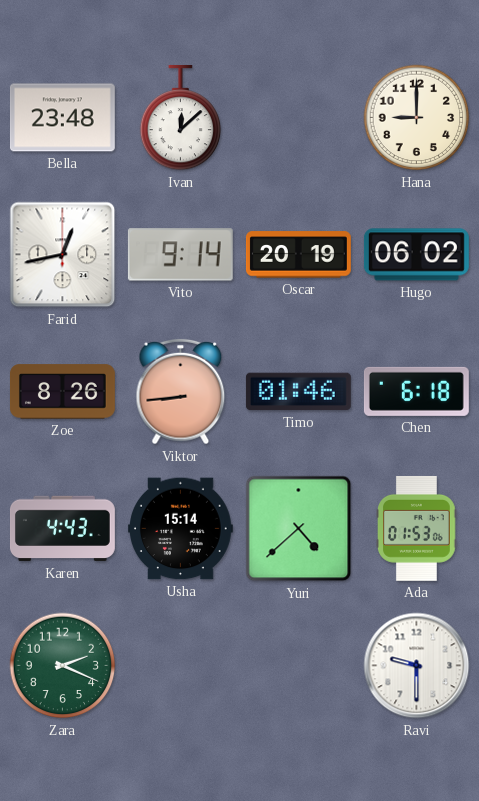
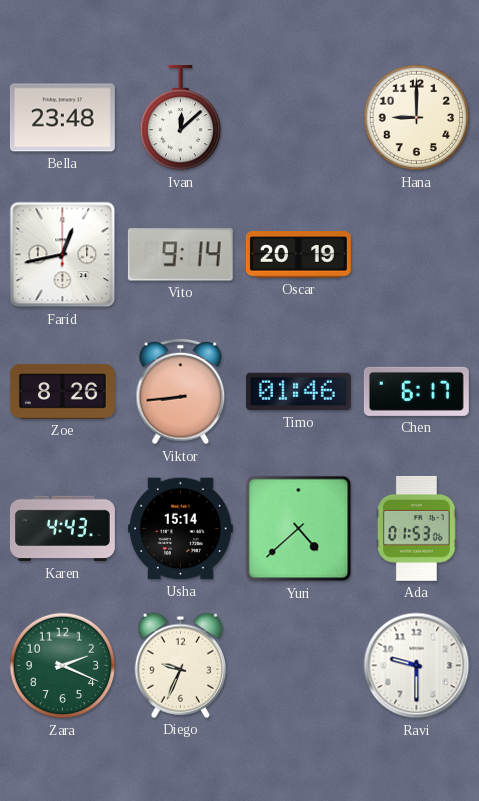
Hugo: 06:02 -> none
Chen: 6:18 -> 6:17
Diego: none -> 9:34
